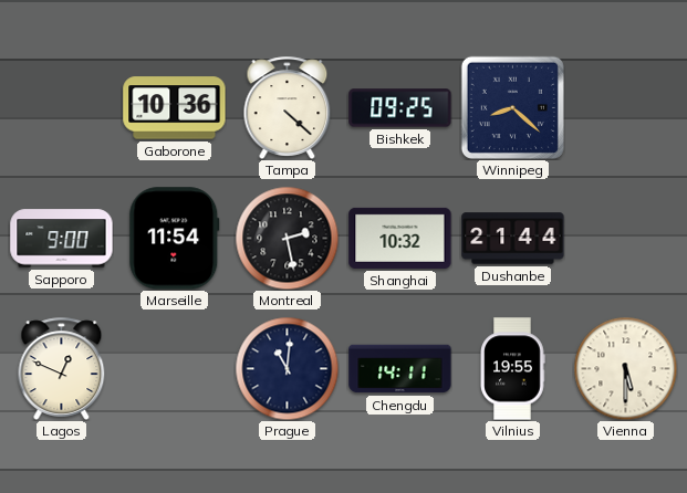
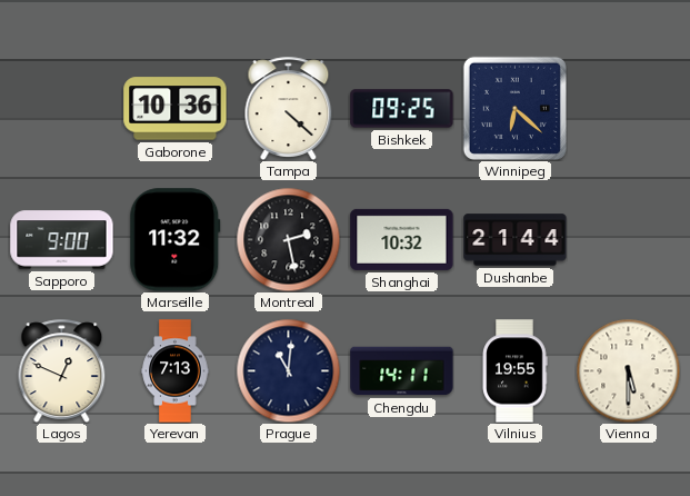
Winnipeg: 8:22 -> 6:22
Marseille: 11:54 -> 11:32
Yerevan: none -> 7:13
